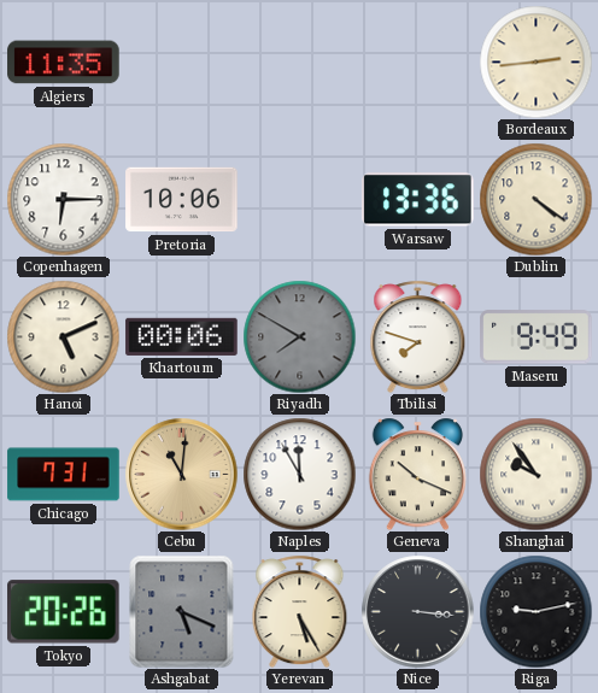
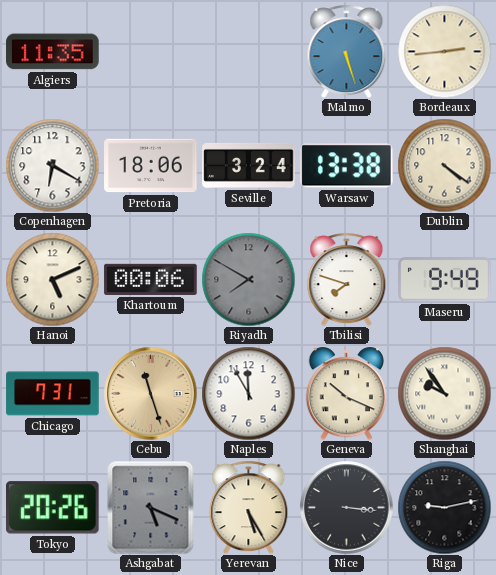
Malmo: none -> 5:27
Copenhagen: 6:15 -> 6:20
Pretoria: 10:06 -> 18:06
Seville: none -> 3:24
Warsaw: 13:36 -> 13:38
Cebu: 11:01 -> 11:27
